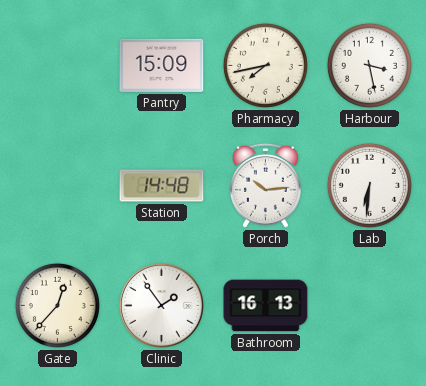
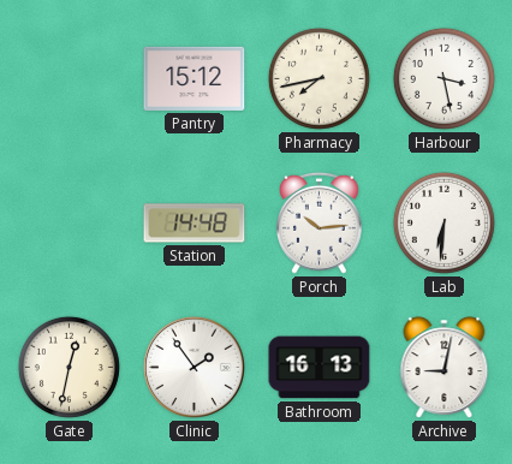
Pantry: 15:09 -> 15:12
Gate: 12:37 -> 12:32
Archive: none -> 9:02
